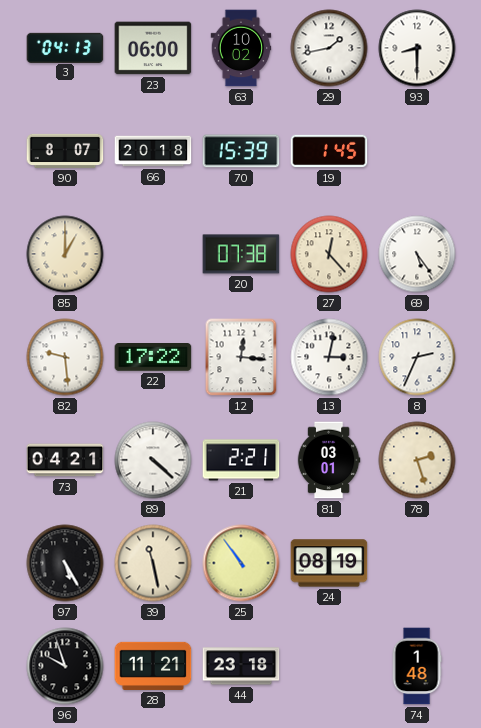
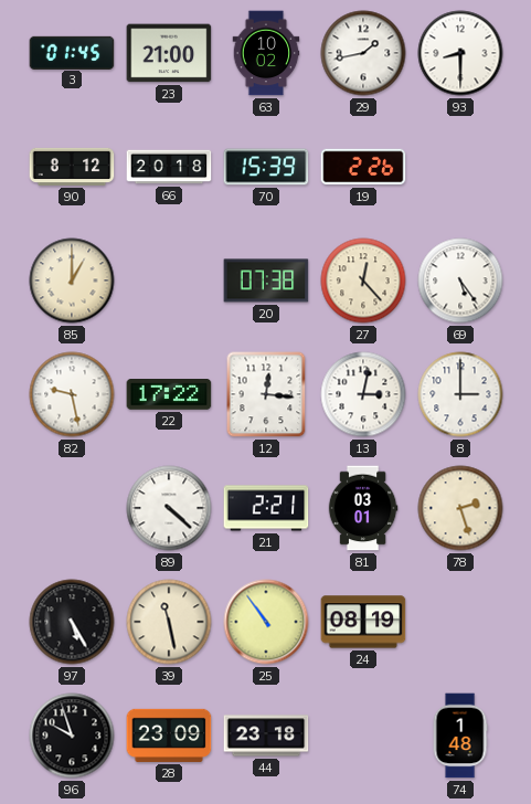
3: 04:13 -> 01:45
23: 06:00 -> 21:00
90: 8:07 -> 8:12
19: 1:45 -> 2:26
82: 9:29 -> 9:28
8: 2:34 -> 3:00
73: 04:21 -> none
28: 11:21 -> 23:09
